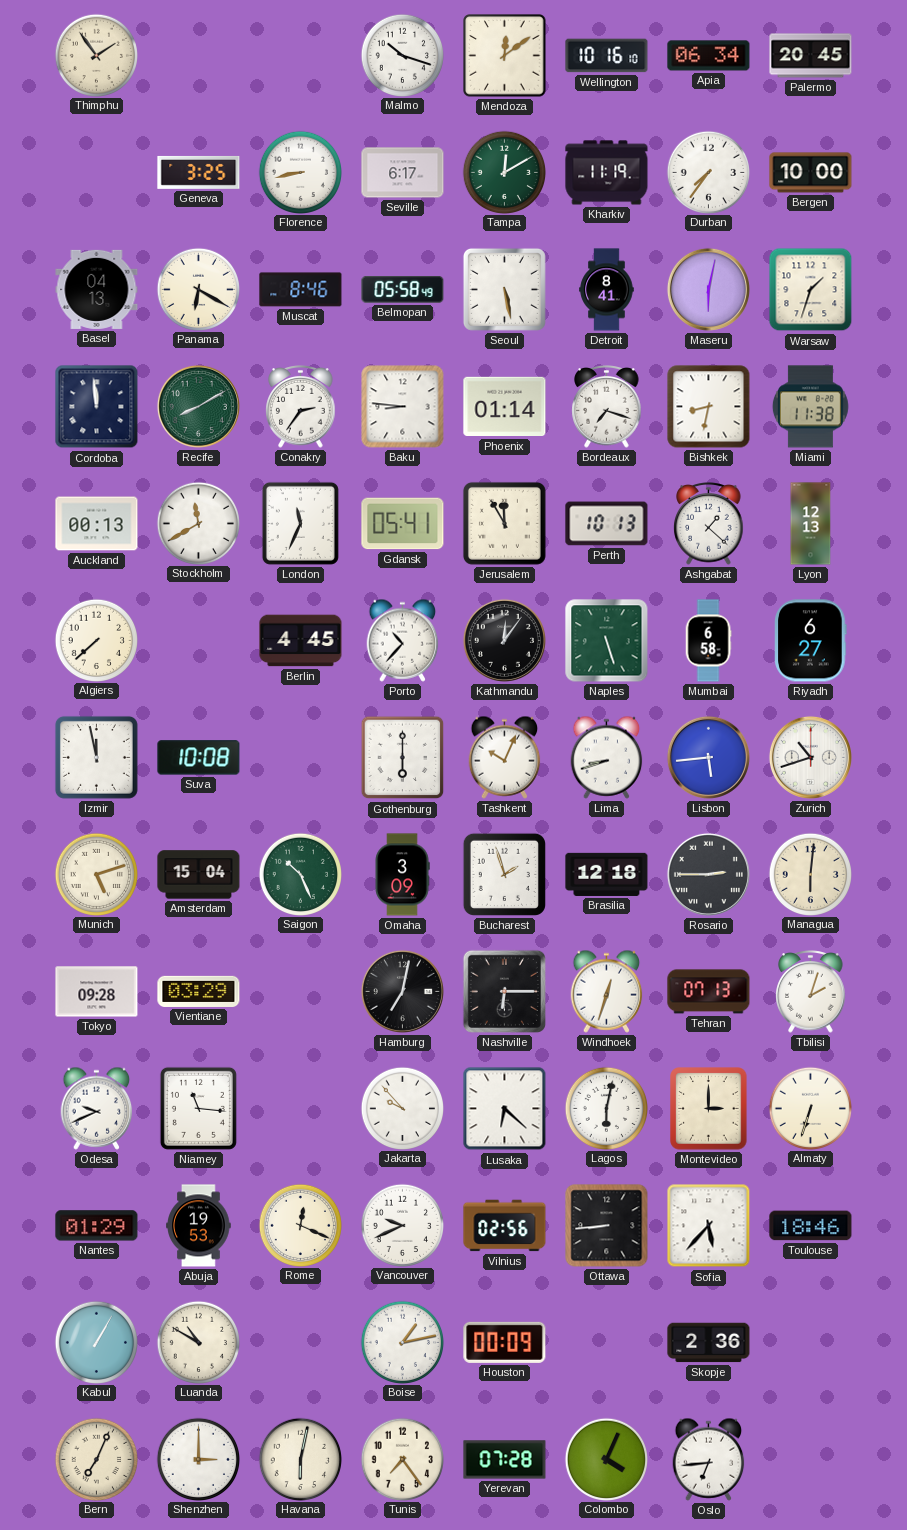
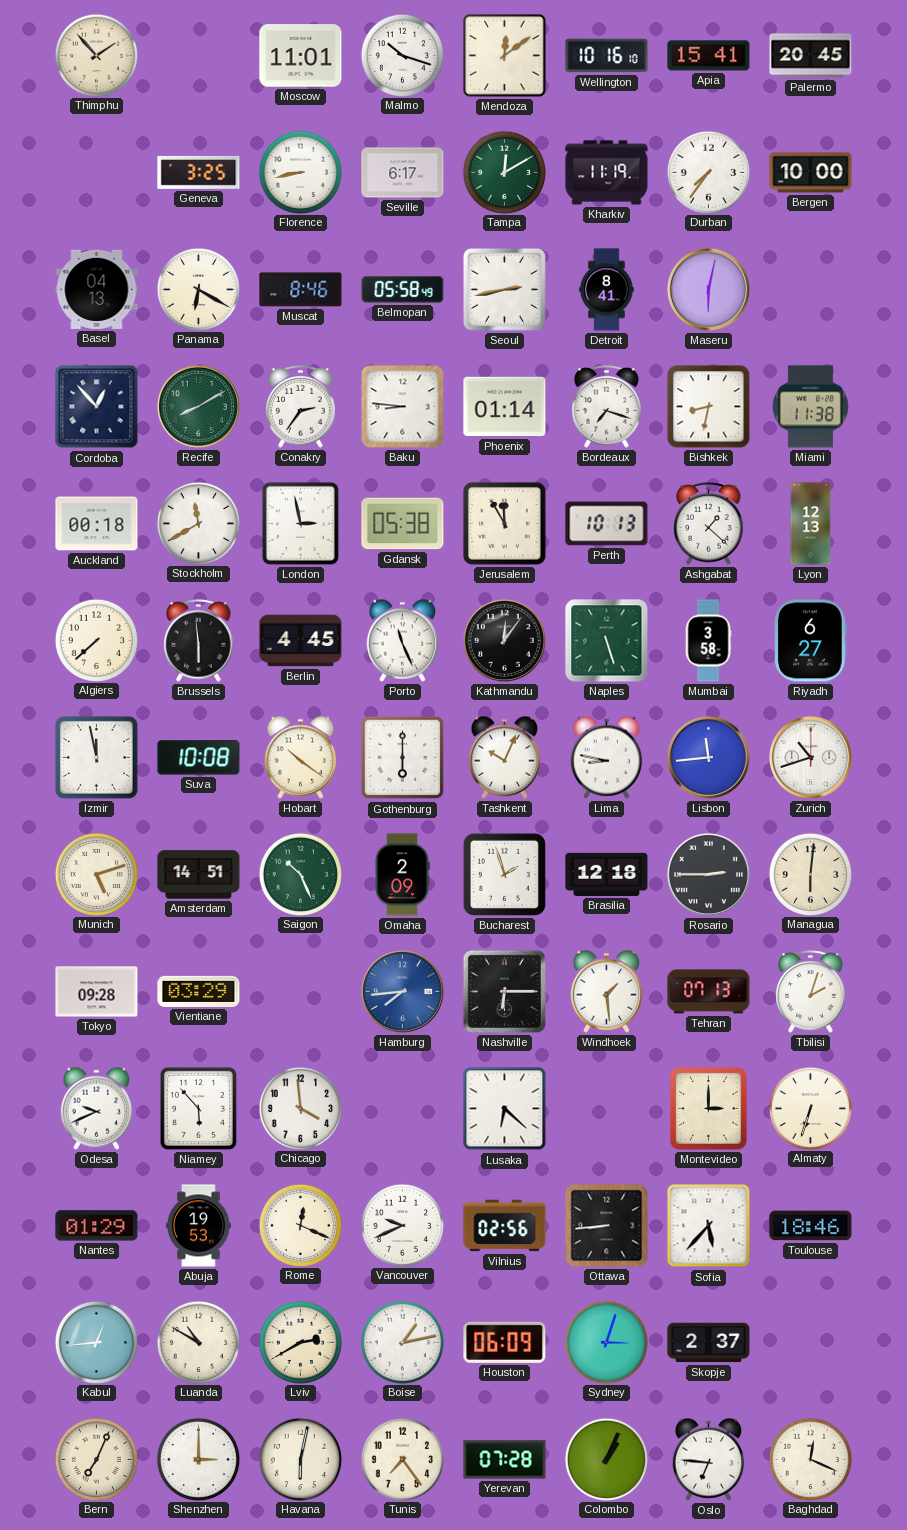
Thimphu: 1:54 -> 1:53
Moscow: none -> 11:01
Apia: 06:34 -> 15:41
Seoul: 5:28 -> 2:43
Warsaw: 1:33 -> none
Cordoba: 11:59 -> 12:53
Auckland: 00:13 -> 00:18
London: 11:34 -> 2:58
Gdansk: 05:41 -> 05:38
Brussels: none -> 5:59
Porto: 10:37 -> 11:26
Mumbai: 6:58 -> 3:58
Hobart: none -> 10:21
Lima: 8:42 -> 8:47
Lisbon: 5:44 -> 11:44
Amsterdam: 15:04 -> 14:51
Omaha: 3:09 -> 2:09
Hamburg: 7:02 -> 7:44
Hamburg dial: black -> blue
Windhoek: 12:33 -> 1:29
Niamey: 11:16 -> 5:53
Chicago: none -> 3:59
Jakarta: 9:53 -> none
Lagos: 6:02 -> none
Kabul: 1:05 -> 12:44
Lviv: none -> 2:40
Houston: 00:09 -> 06:09
Sydney: none -> 3:03
Skopje: 2:36 -> 2:37
Colombo: 4:04 -> 1:04
Oslo: 6:44 -> 6:46
Baghdad: none -> 12:19
